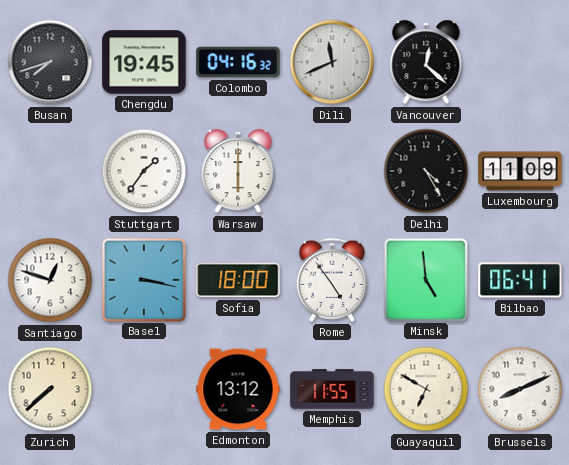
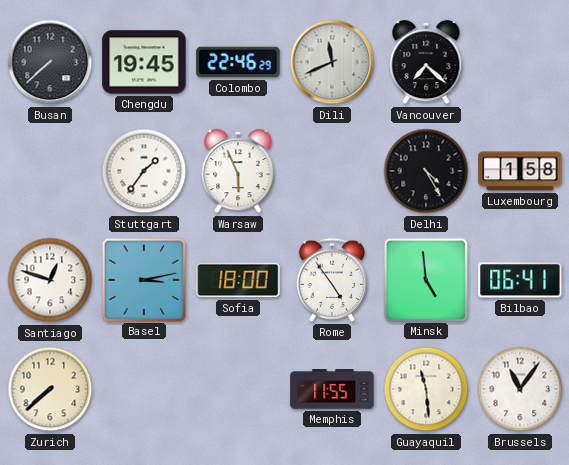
Busan: 7:42 -> 7:38
Colombo: 04:16 -> 22:46
Vancouver: 12:22 -> 7:22
Warsaw: 6:00 -> 5:56
Luxembourg: 11:09 -> 1:58
Basel: 3:17 -> 3:13
Edmonton: 13:12 -> none
Guayaquil: 6:50 -> 11:29
Brussels: 8:11 -> 11:06
